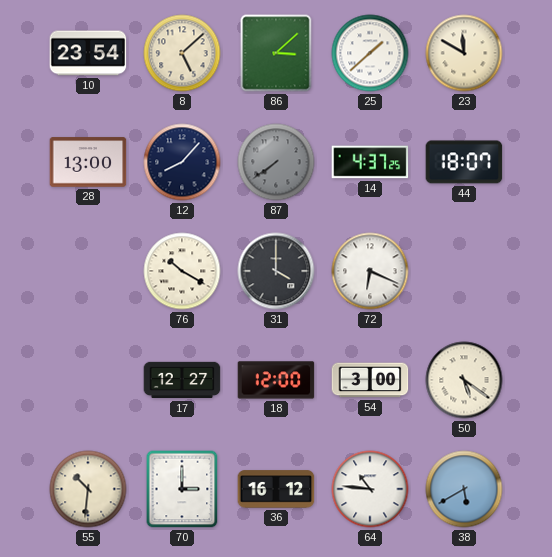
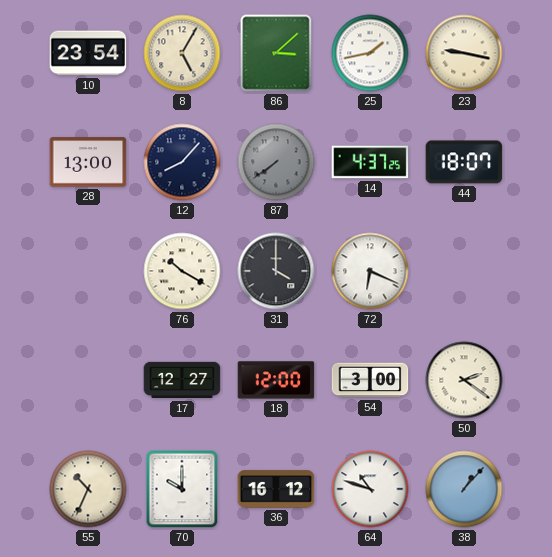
8: 5:08 -> 5:05
25: 1:38 -> 1:43
23: 11:50 -> 9:17
50: 5:21 -> 2:21
55: 10:31 -> 10:34
70: 3:00 -> 10:00
64: 10:46 -> 10:48
38: 5:40 -> 1:07
